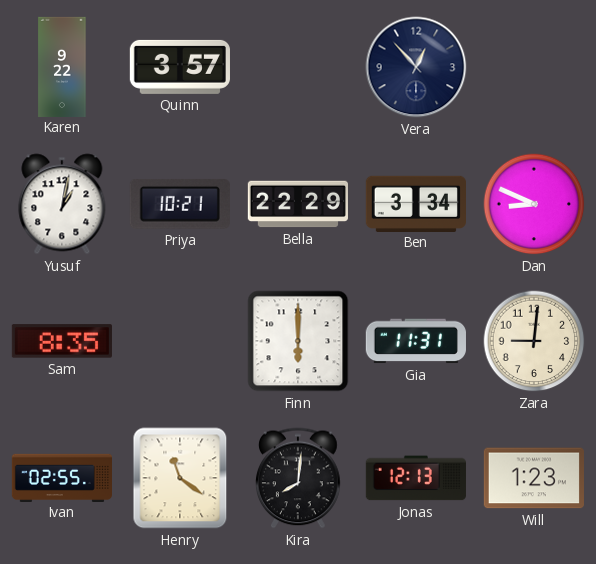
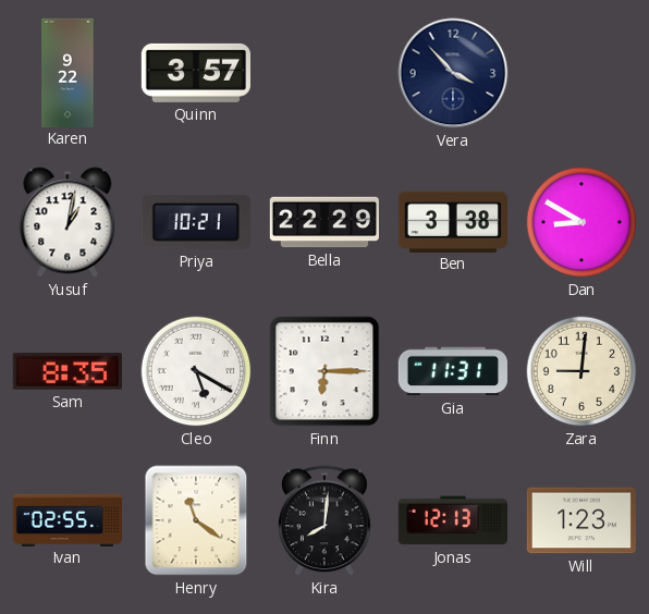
Vera: 12:53 -> 3:53
Ben: 3:34 -> 3:38
Dan: 8:49 -> 8:50
Cleo: none -> 5:20
Finn: 6:00 -> 6:15
